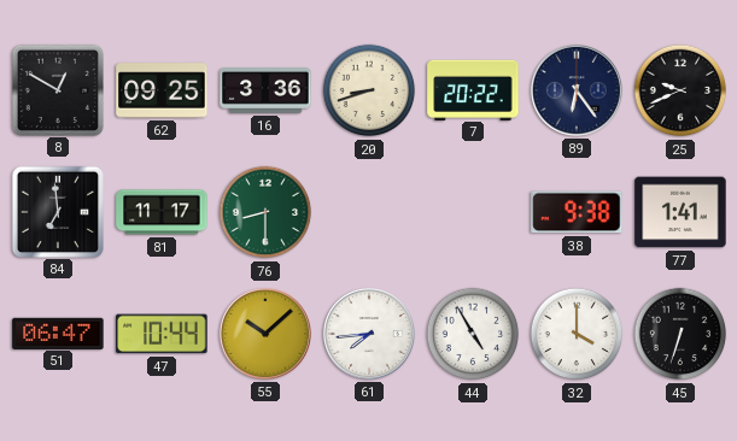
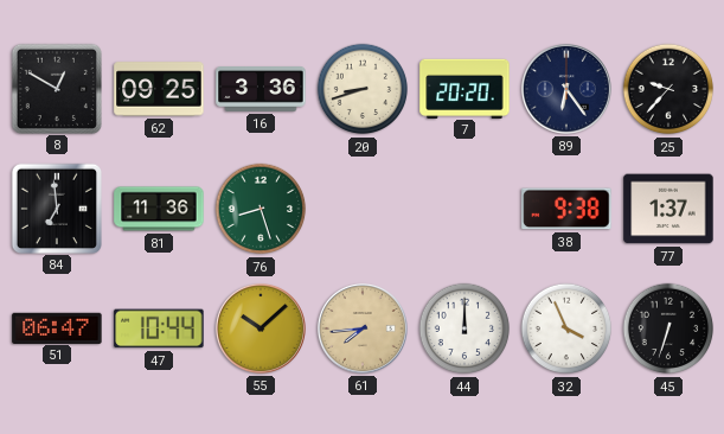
7: 20:22 -> 20:20
25: 9:41 -> 9:37
81: 11:17 -> 11:36
76: 8:30 -> 8:27
77: 1:41 -> 1:37
61 dial: white -> champagne
44: 4:55 -> 12:00
32: 4:00 -> 3:56
